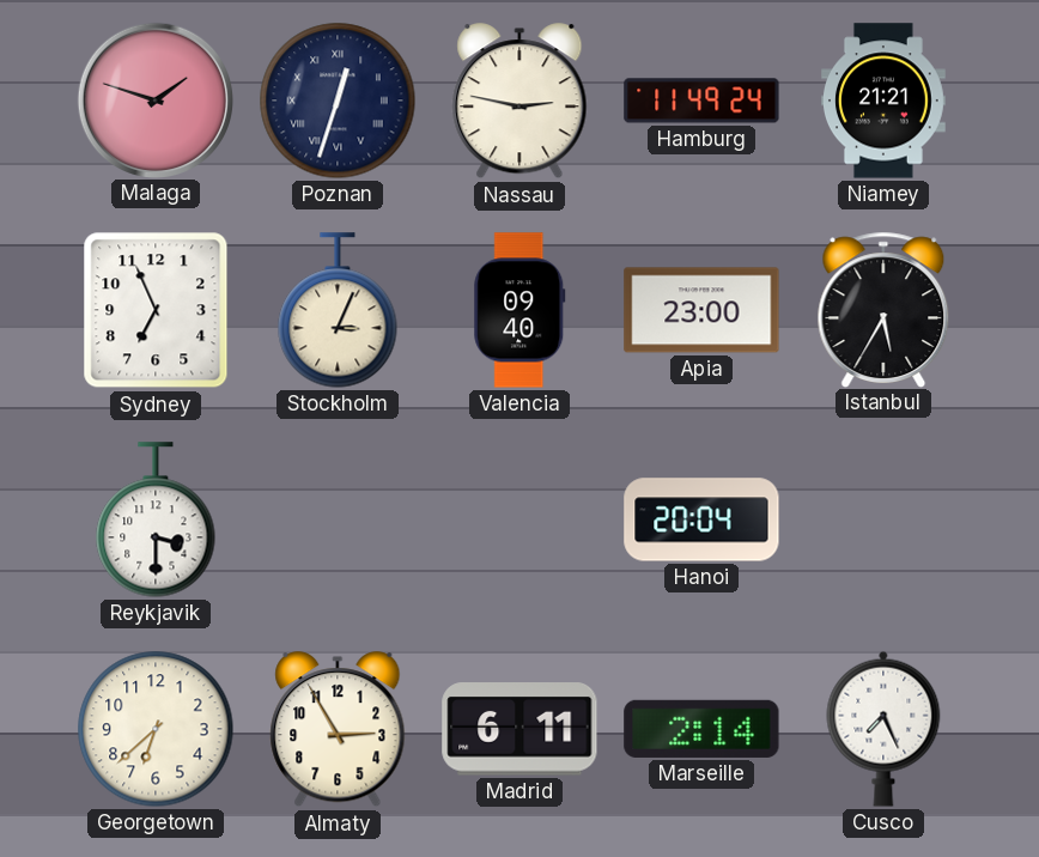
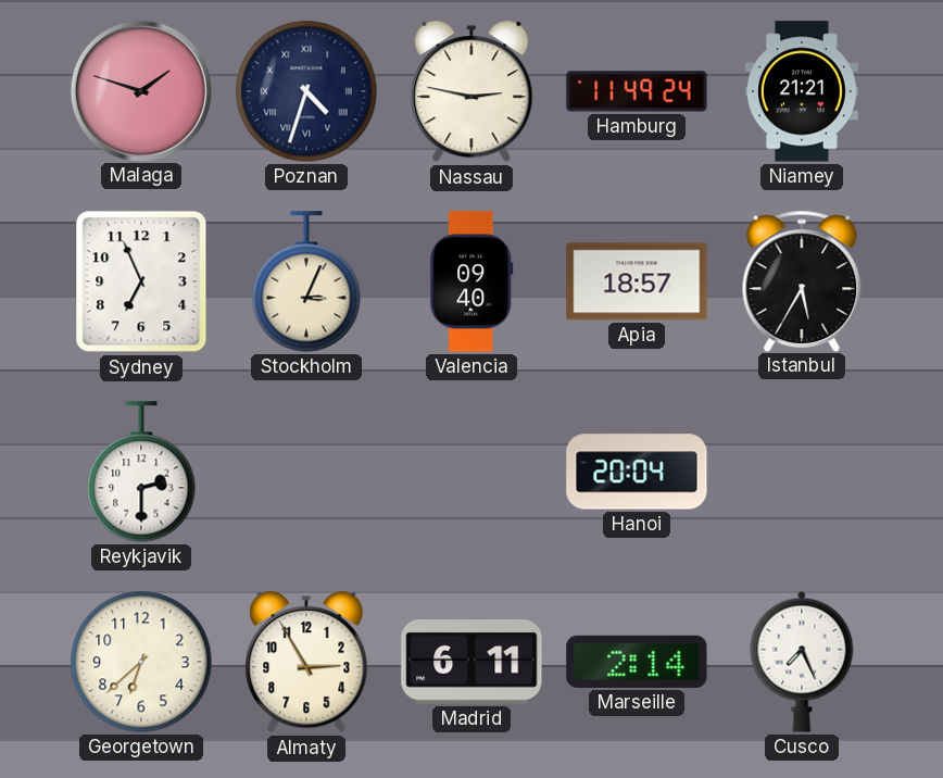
Poznan: 12:33 -> 4:33
Apia: 23:00 -> 18:57
Reykjavik: 3:30 -> 2:30
